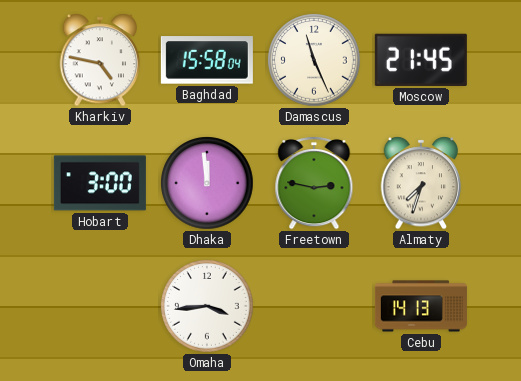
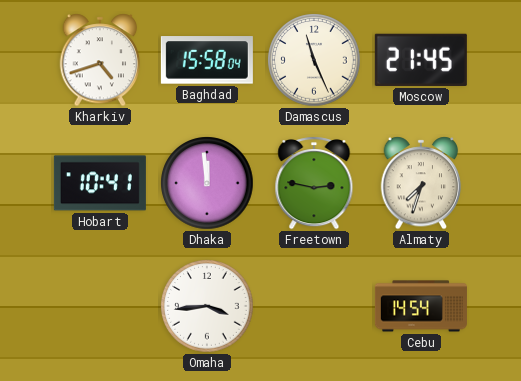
Kharkiv: 4:47 -> 4:42
Hobart: 3:00 -> 10:41
Cebu: 14:13 -> 14:54
